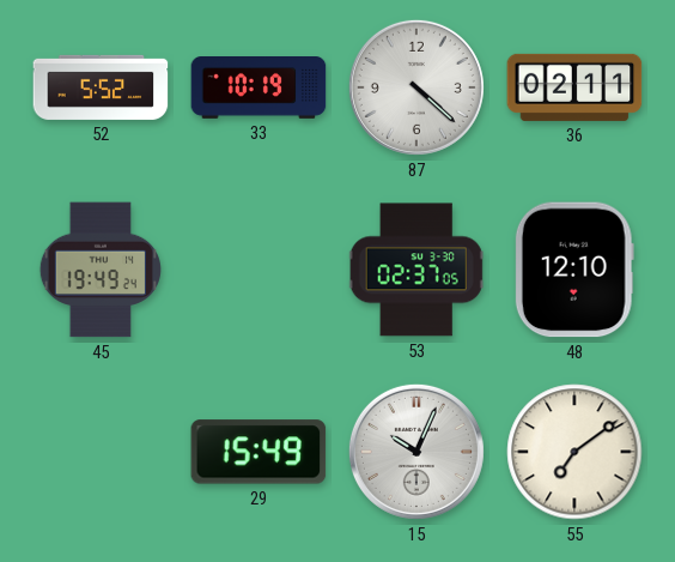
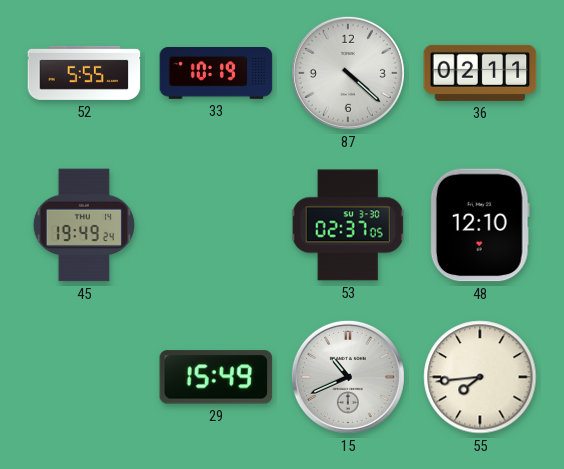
52: 5:52 -> 5:55
15: 10:04 -> 10:41
55: 7:09 -> 7:44
